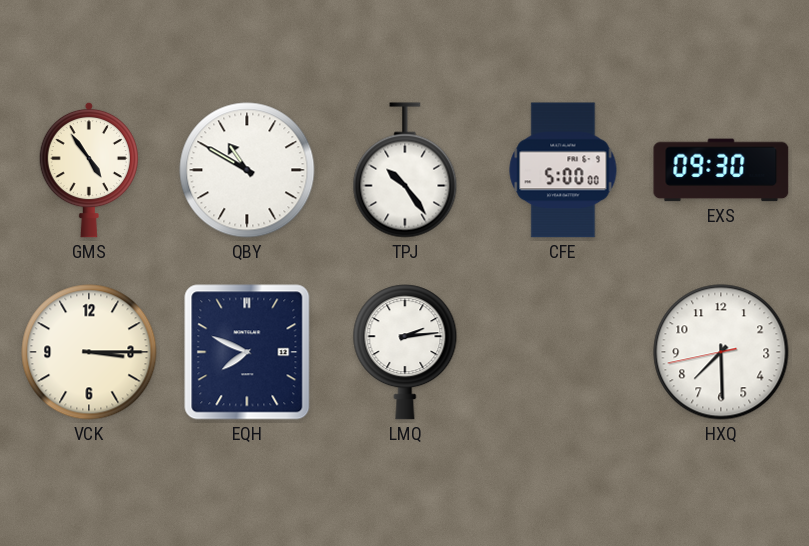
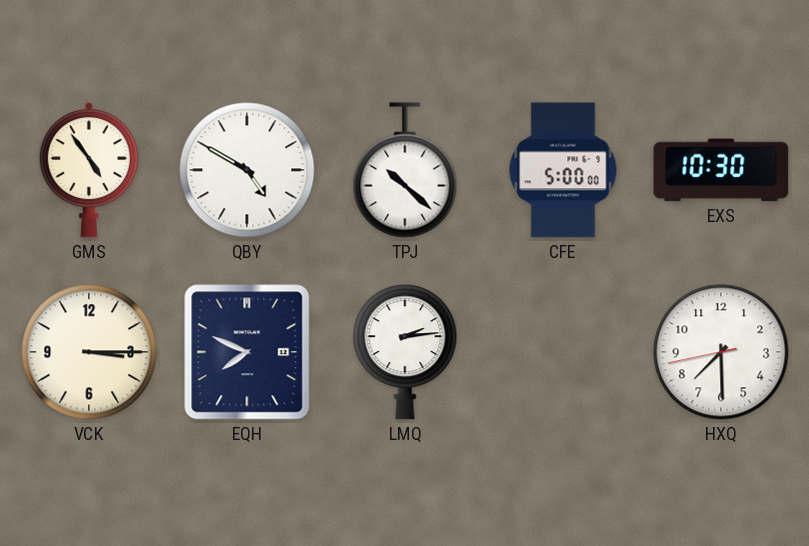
QBY: 10:50 -> 4:50
TPJ: 10:24 -> 10:22
EXS: 09:30 -> 10:30
